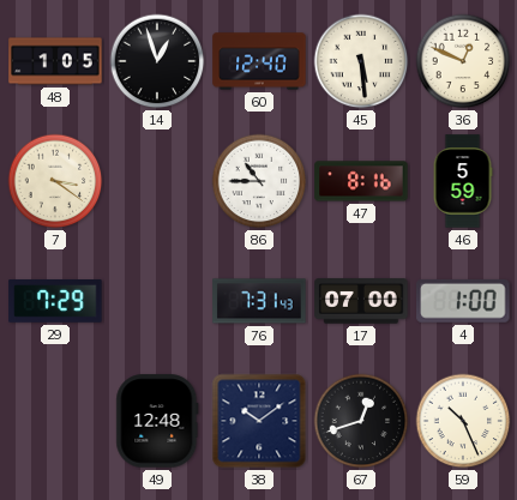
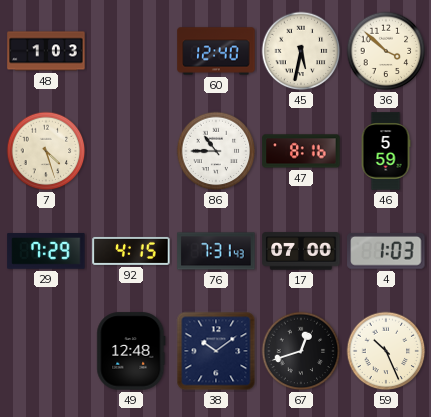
48: 1:05 -> 1:03
14: 12:57 -> none
45: 5:29 -> 5:32
36: 12:49 -> 3:52
7: 3:21 -> 4:27
92: none -> 4:15
4: 1:00 -> 1:03
